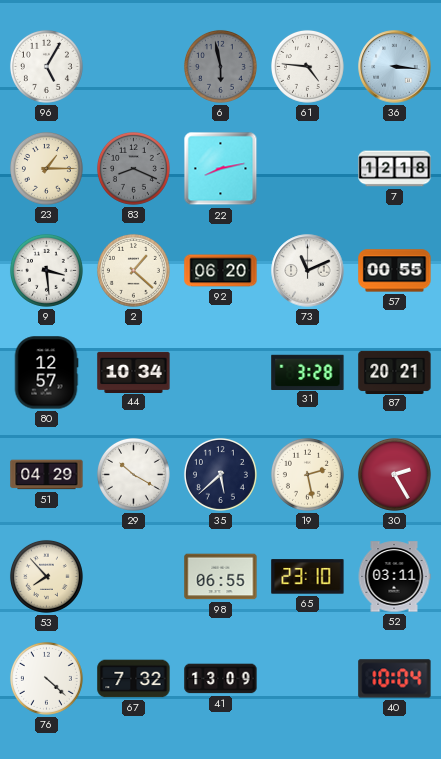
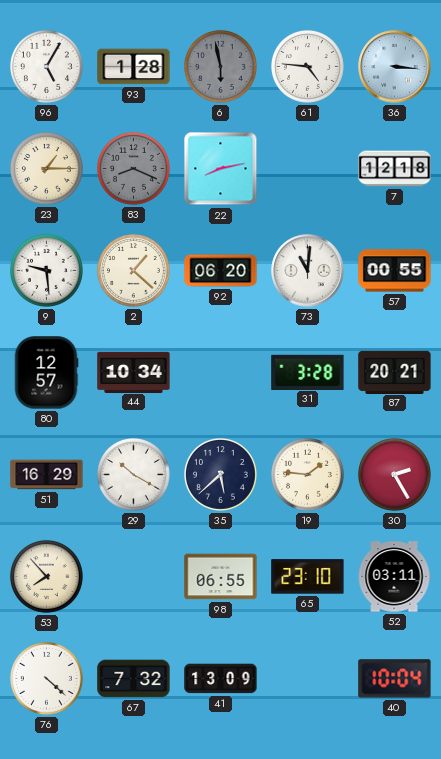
93: none -> 1:28
9: 3:29 -> 9:29
73: 11:11 -> 11:01
51: 04:29 -> 16:29
19: 2:28 -> 1:46
